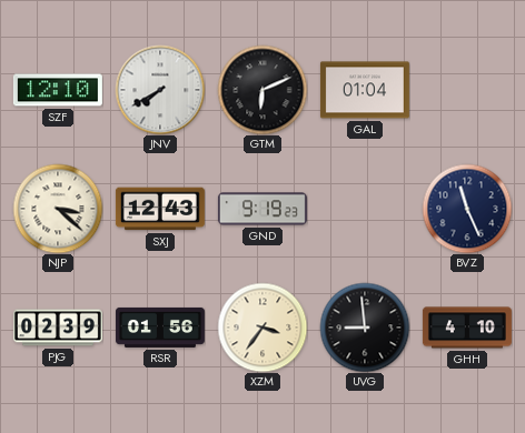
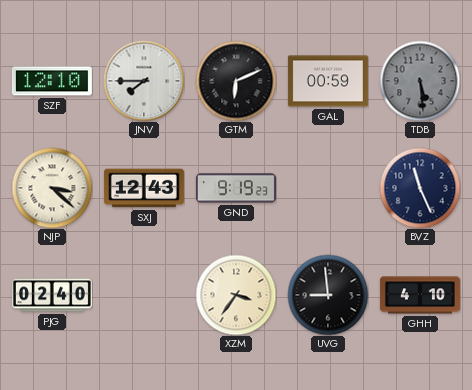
JNV: 7:40 -> 7:45
GAL: 01:04 -> 00:59
TDB: none -> 5:29
PJG: 02:39 -> 02:40
RSR: 01:56 -> none
